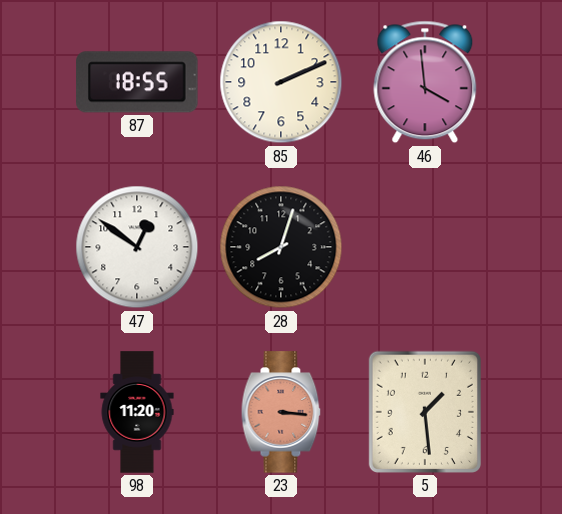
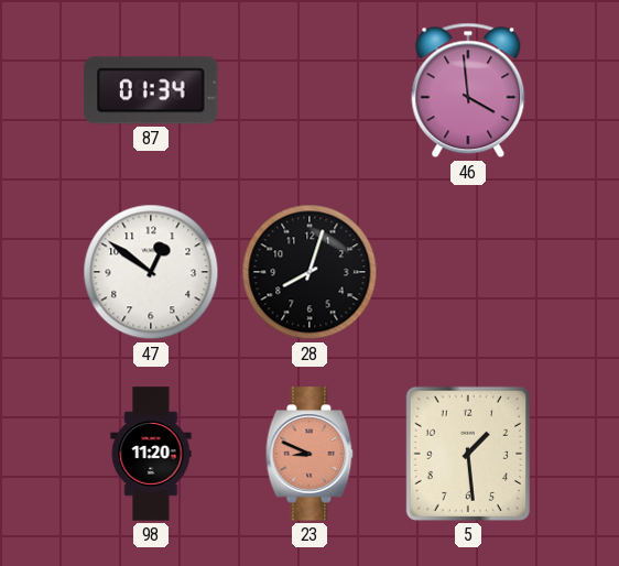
87: 18:55 -> 01:34
85: 2:11 -> none
23: 3:16 -> 8:49
